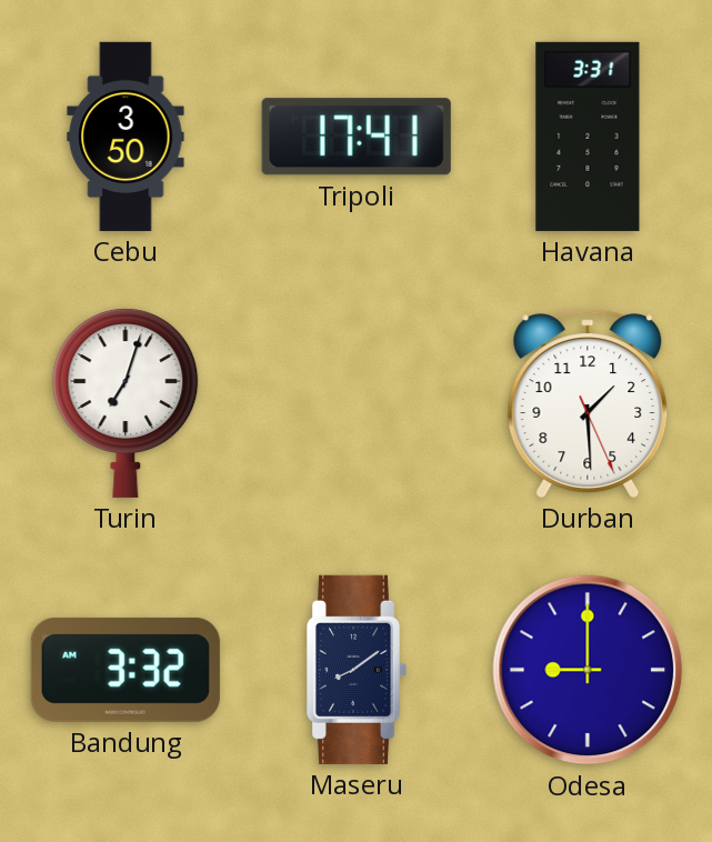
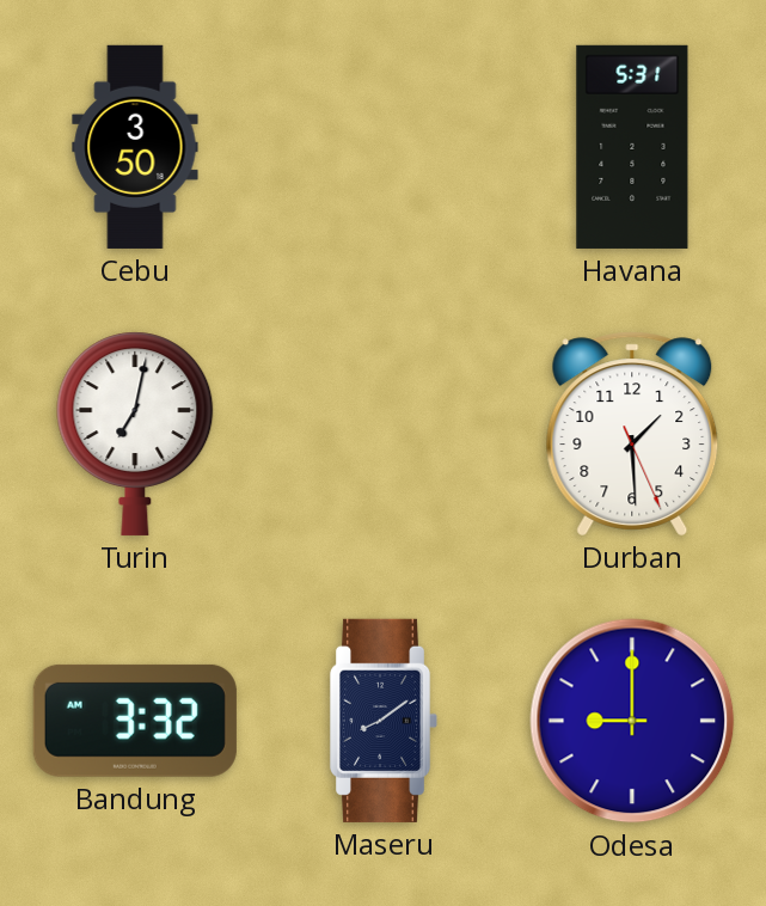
Tripoli: 17:41 -> none
Havana: 3:31 -> 5:31
Turin: 7:03 -> 7:02
